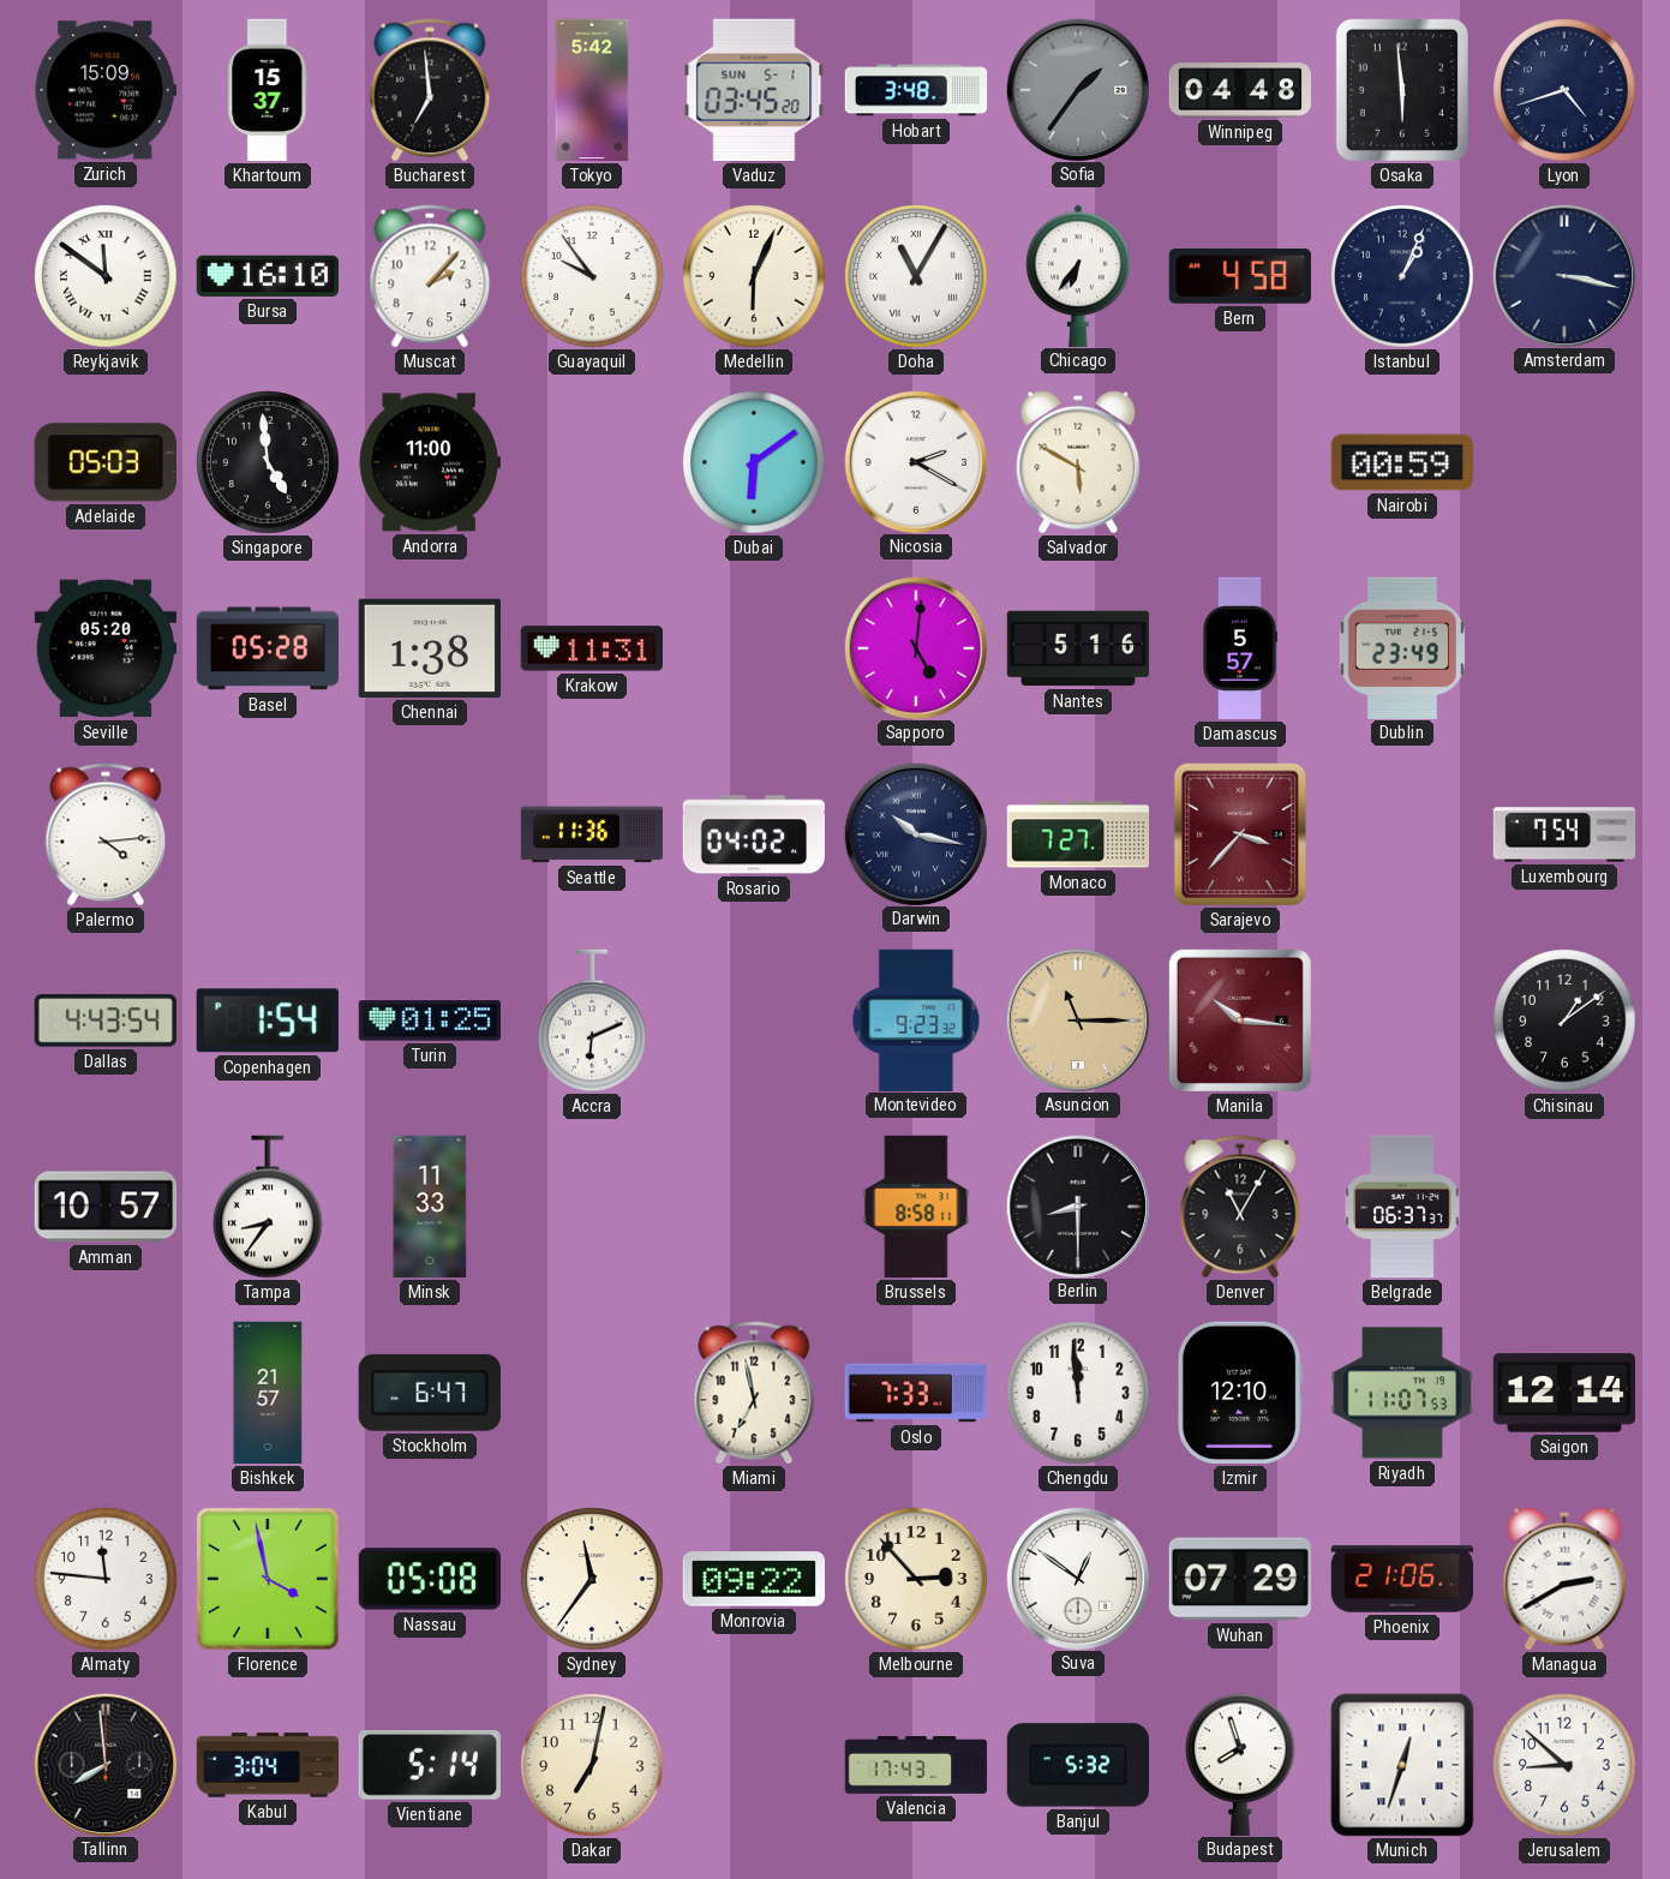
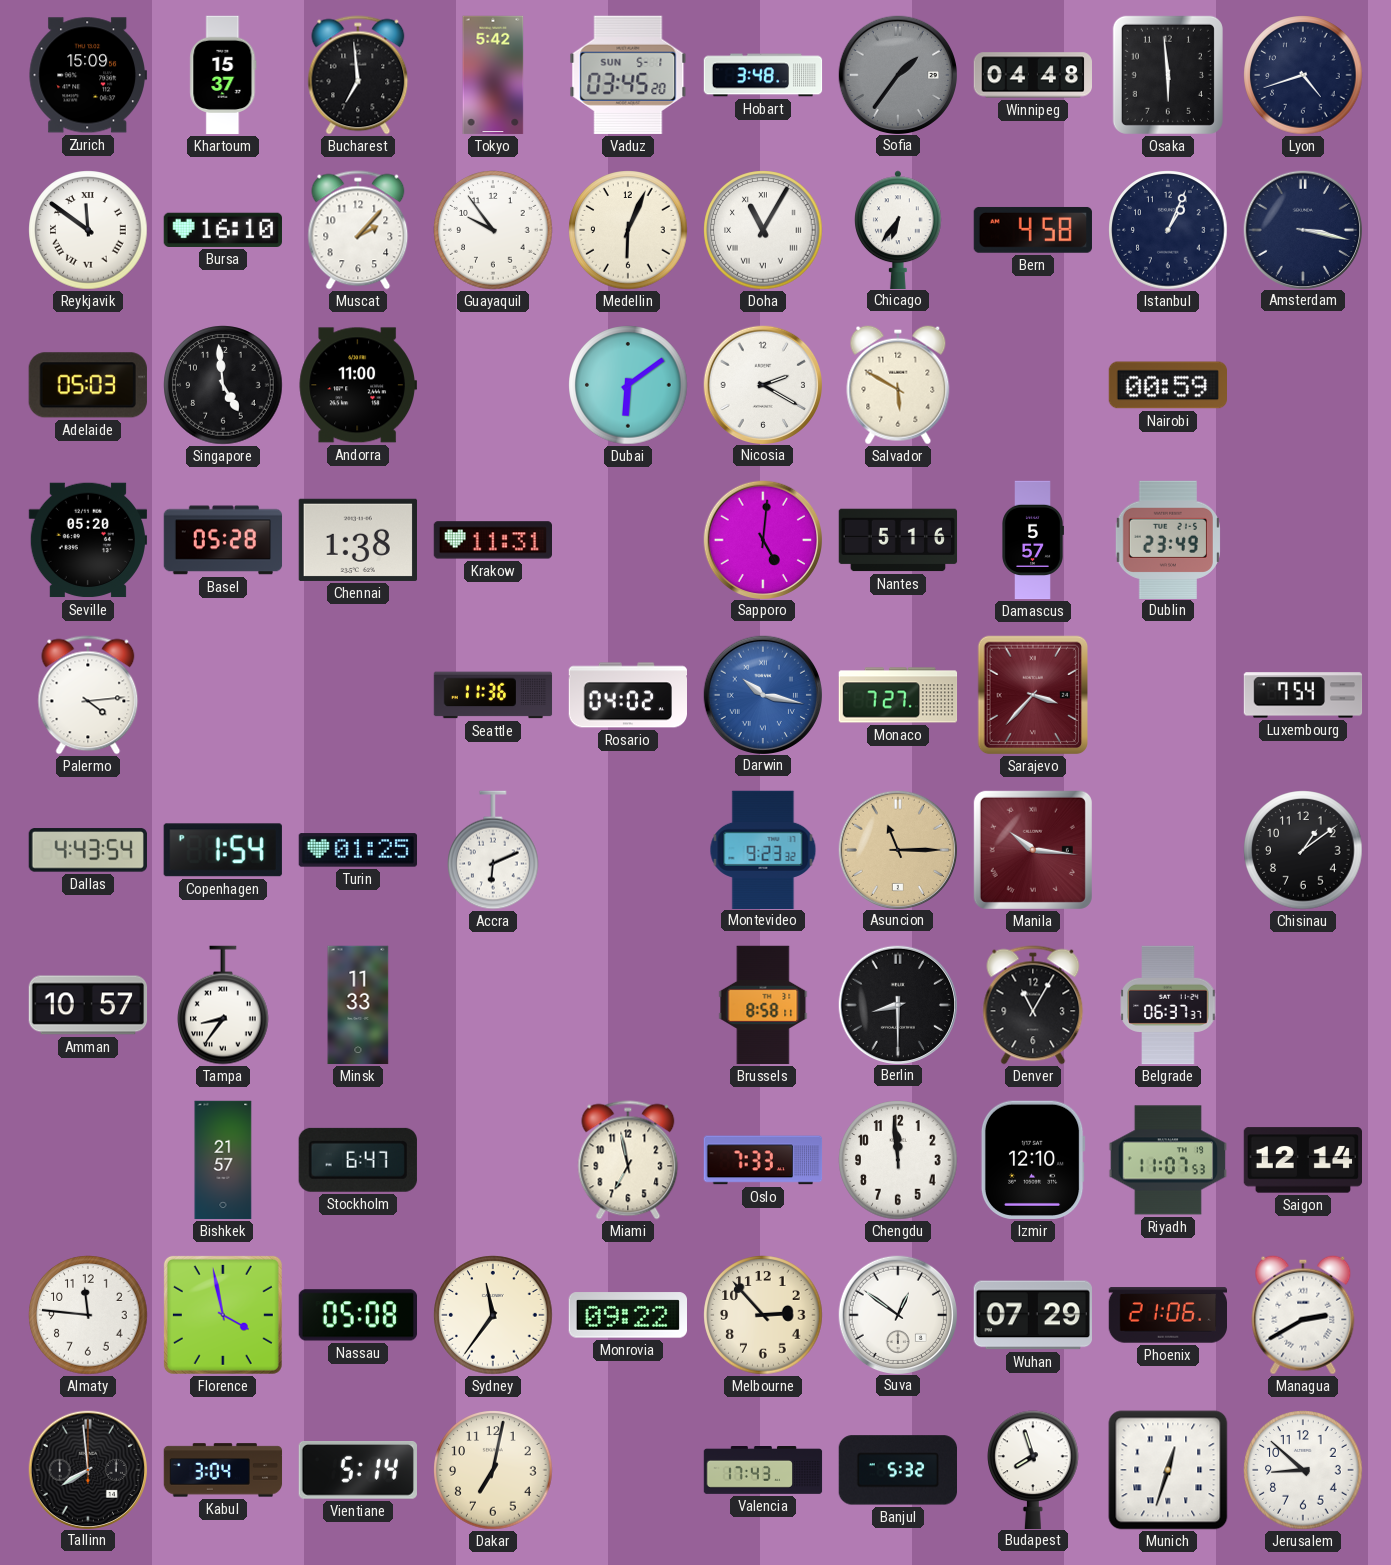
Darwin dial: navy -> blue
